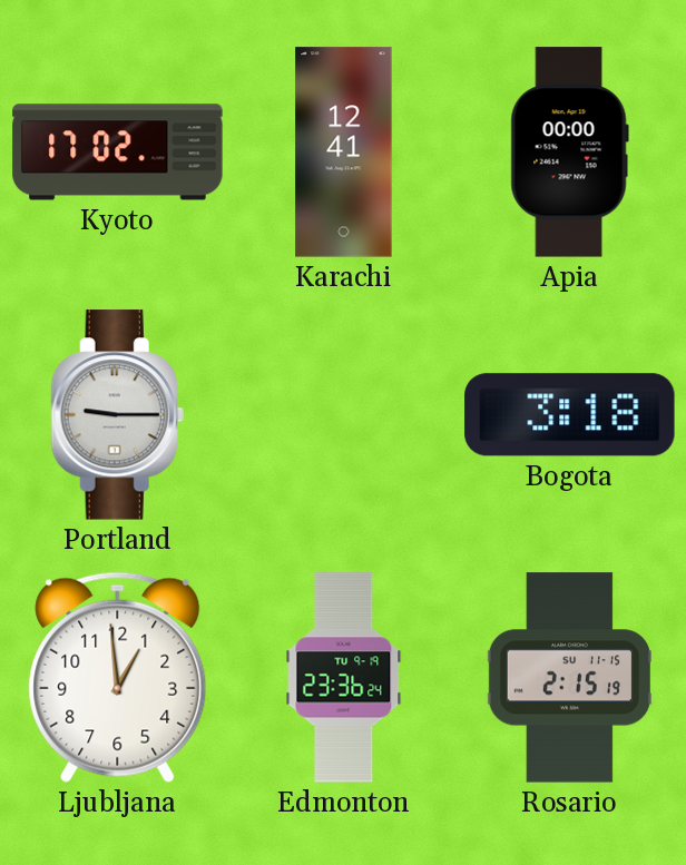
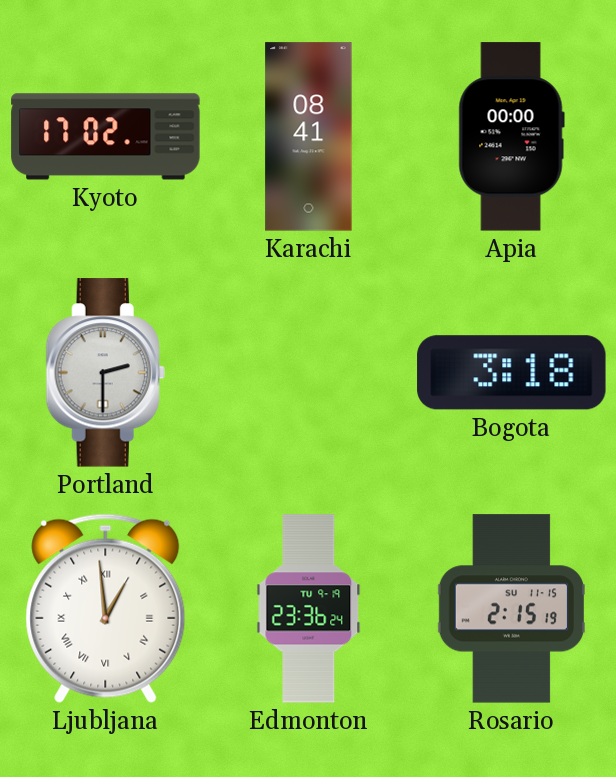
Karachi: 12:41 -> 08:41
Portland: 9:15 -> 2:30
Ljubljana numerals: Arabic -> Roman
